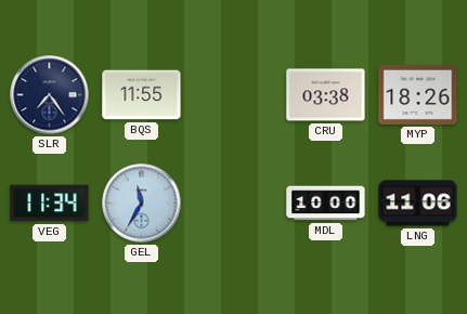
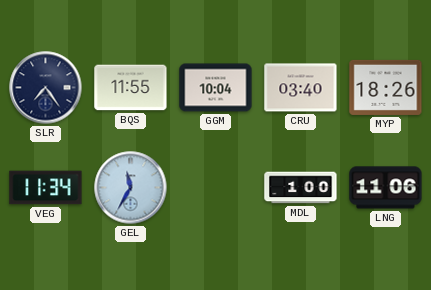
GGM: none -> 10:04
CRU: 03:38 -> 03:40
MDL: 10:00 -> 1:00
